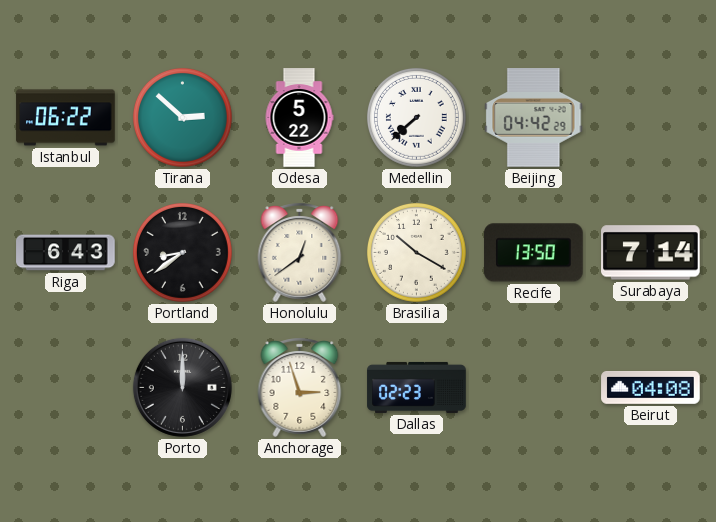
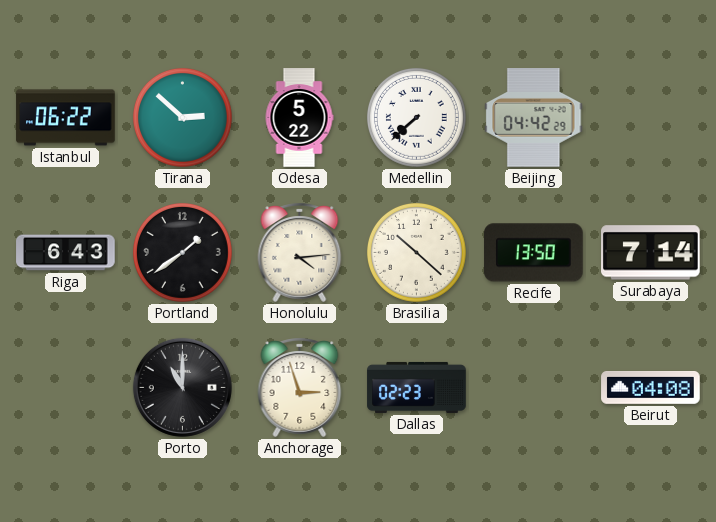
Portland: 8:39 -> 1:39
Honolulu: 12:39 -> 4:14
Brasilia: 10:20 -> 10:22
Porto: 12:00 -> 11:00
